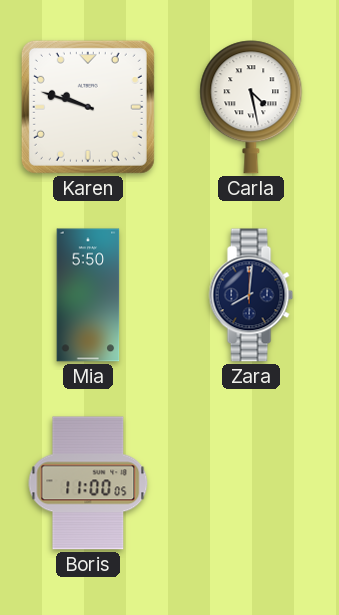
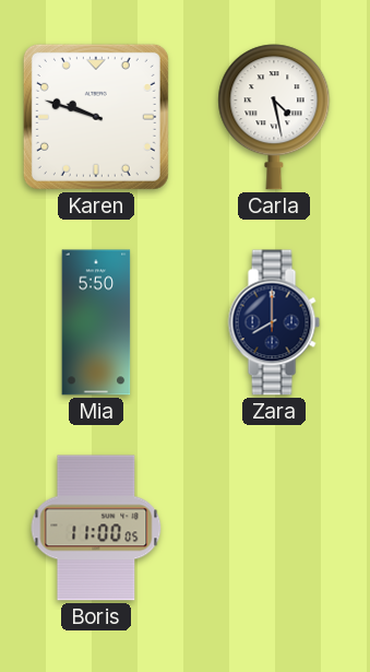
Zara: 8:01 -> 8:00
